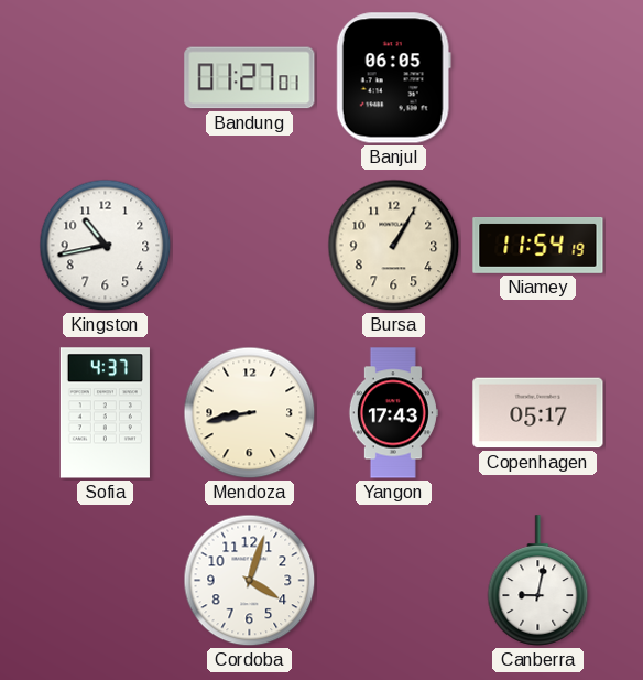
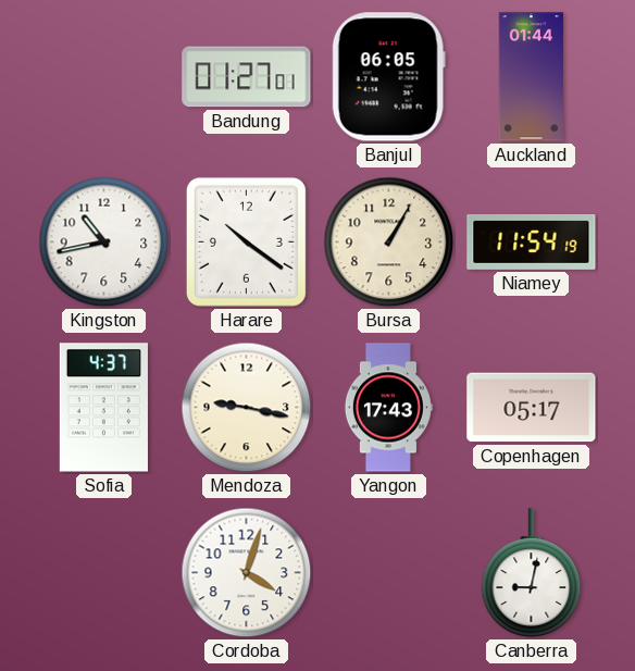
Auckland: none -> 01:44
Harare: none -> 10:21
Mendoza: 8:43 -> 9:17
